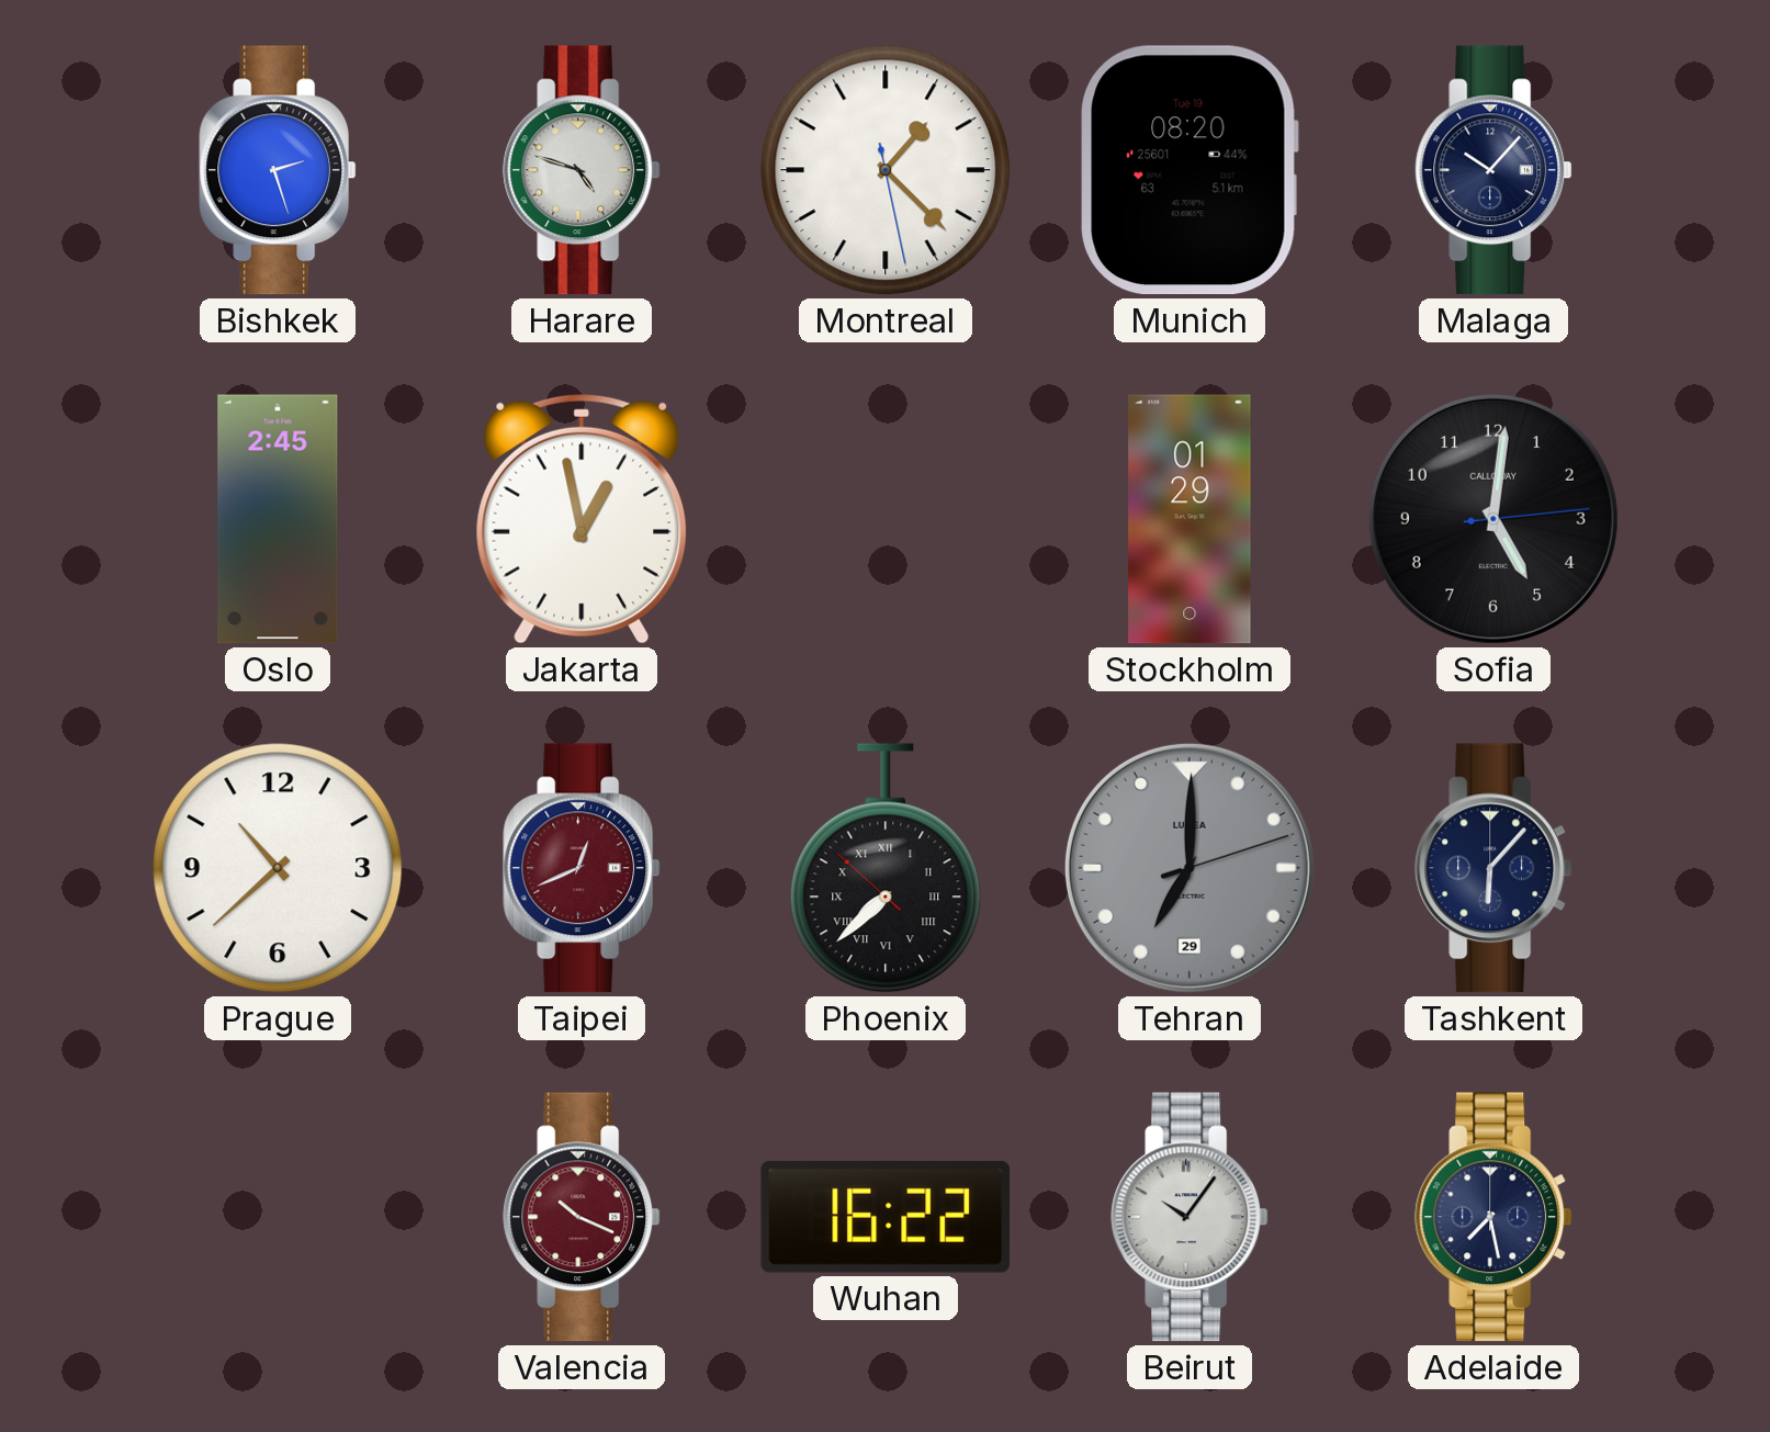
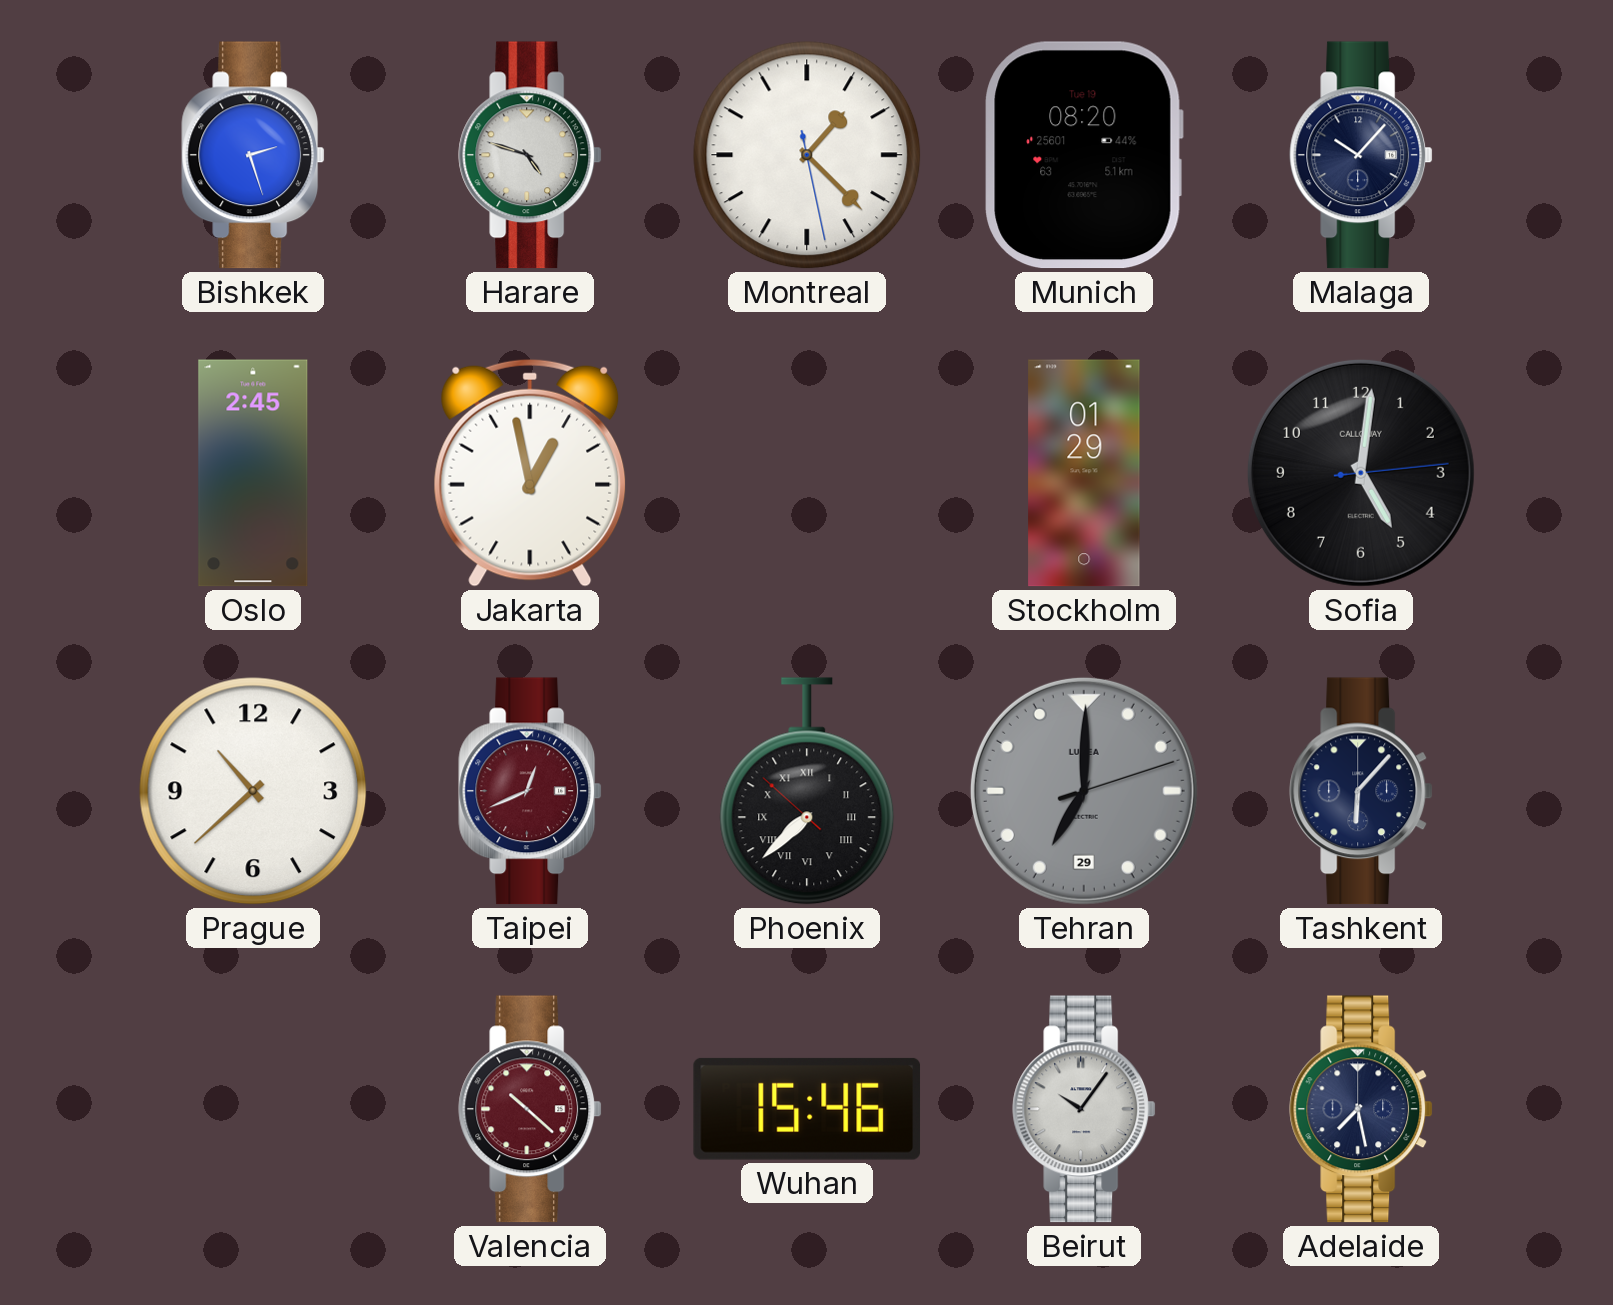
Valencia: 10:19 -> 10:22
Wuhan: 16:22 -> 15:46
